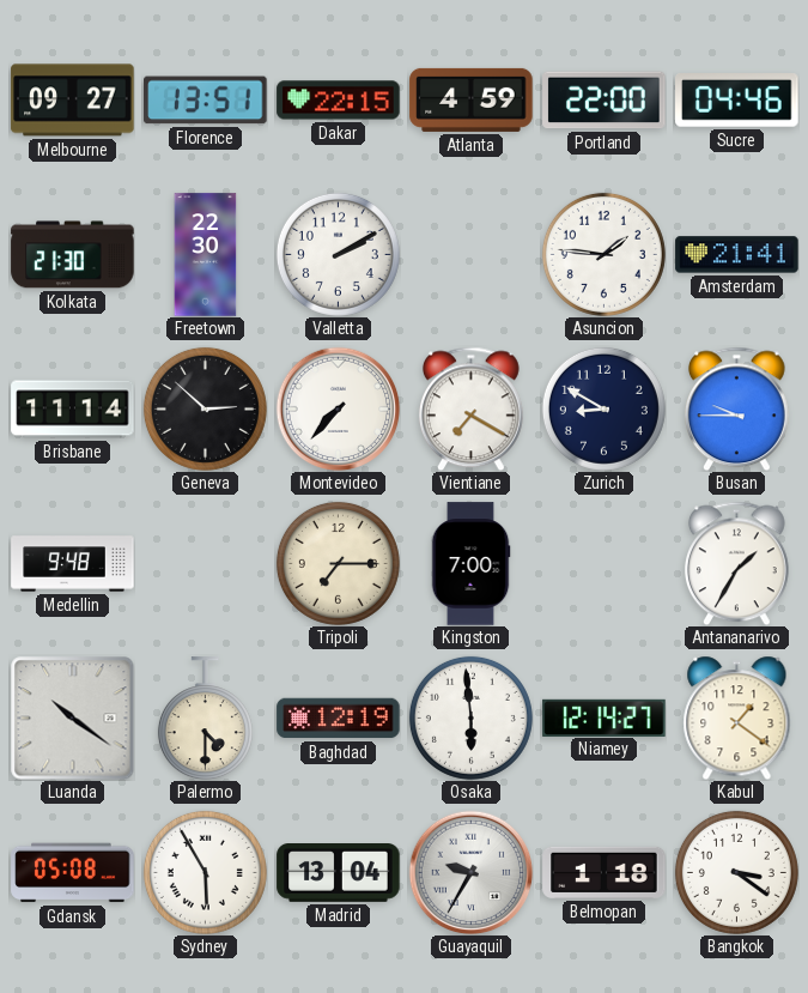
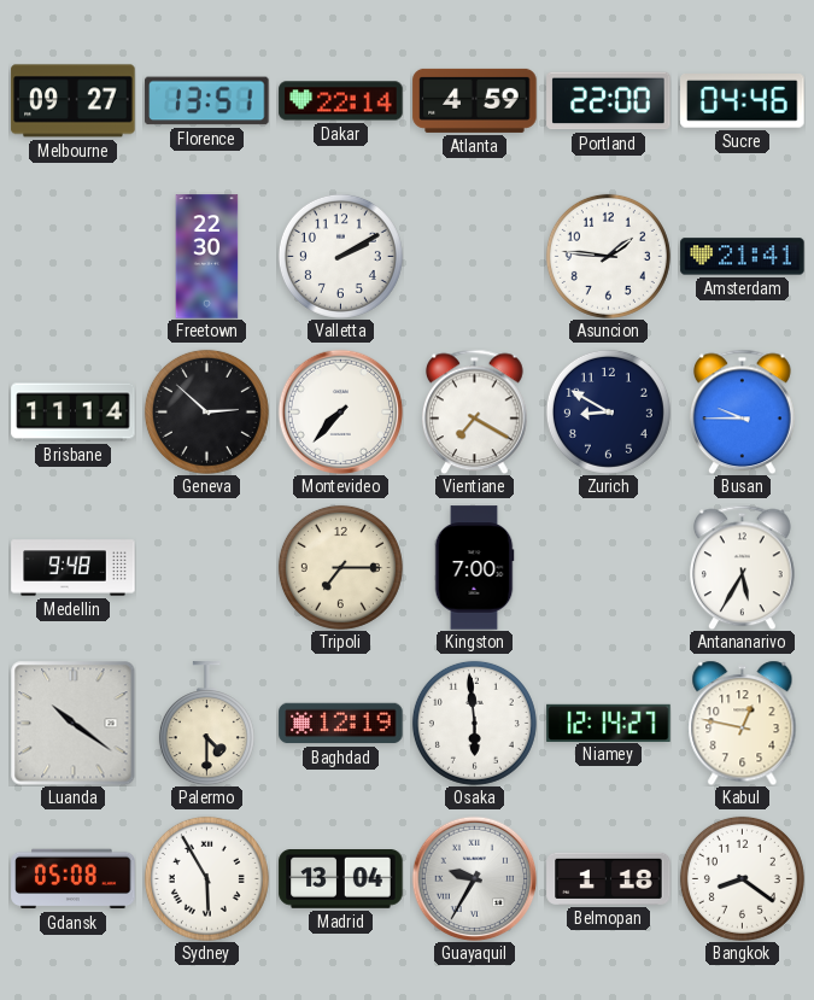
Dakar: 22:15 -> 22:14
Kolkata: 21:30 -> none
Antananarivo: 1:35 -> 5:35
Kabul: 1:21 -> 12:47
Bangkok: 3:21 -> 8:21
